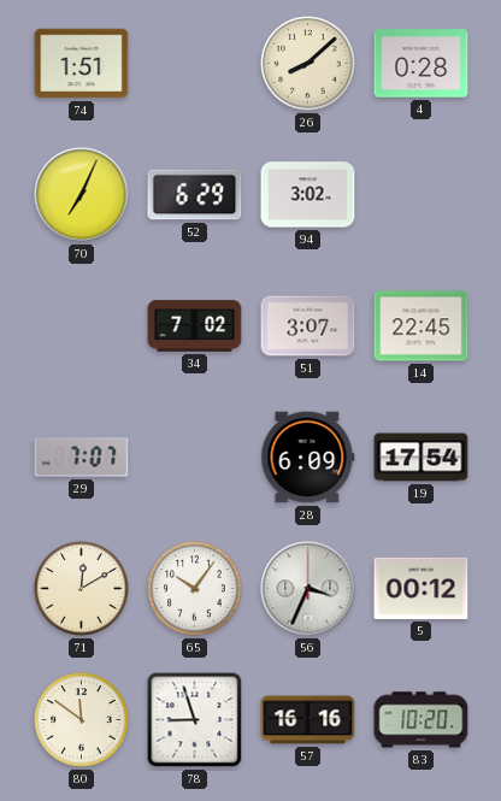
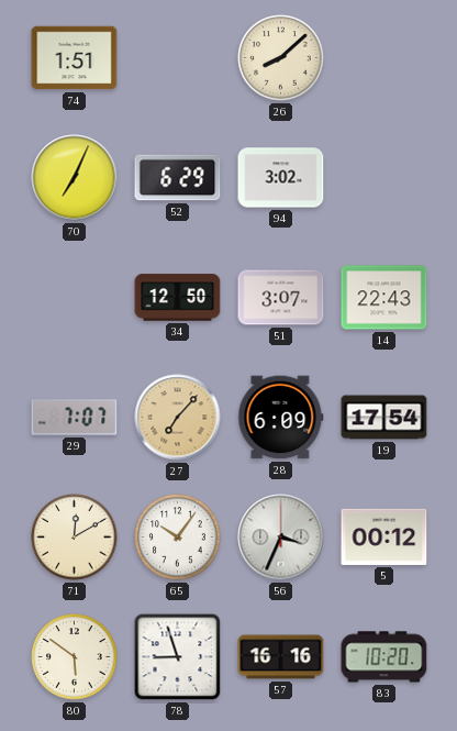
4: 0:28 -> none
34: 7:02 -> 12:50
14: 22:45 -> 22:43
27: none -> 7:07
80: 11:51 -> 5:51
